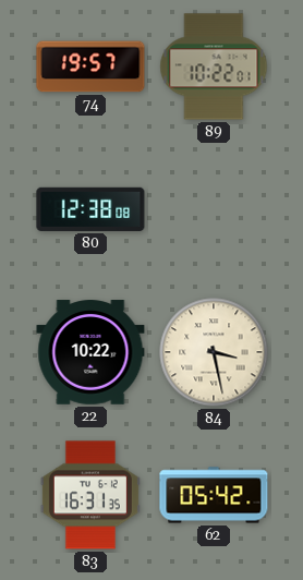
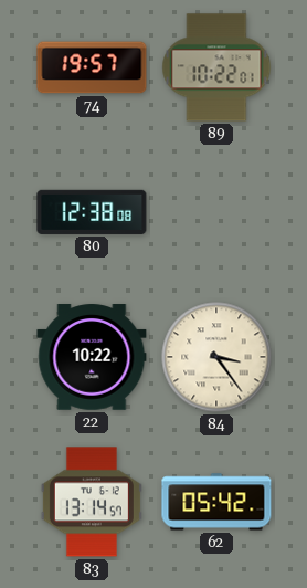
84: 3:28 -> 3:24
83: 16:31 -> 13:14
